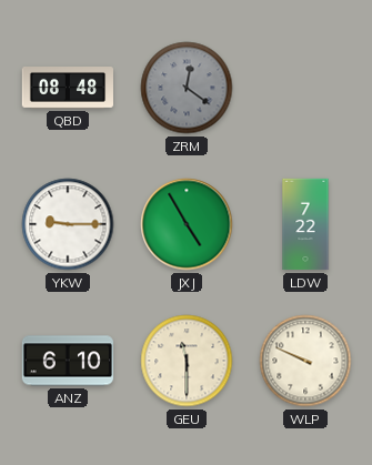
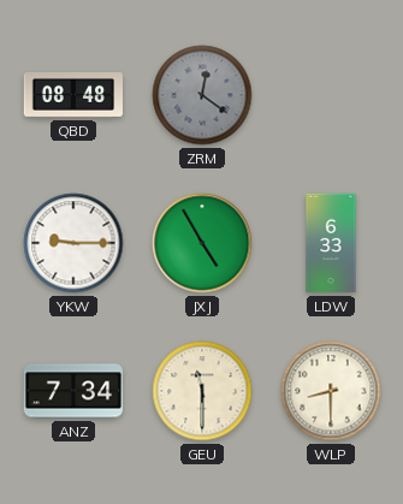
LDW: 7:22 -> 6:33
ANZ: 6:10 -> 7:34
WLP: 9:49 -> 8:30
